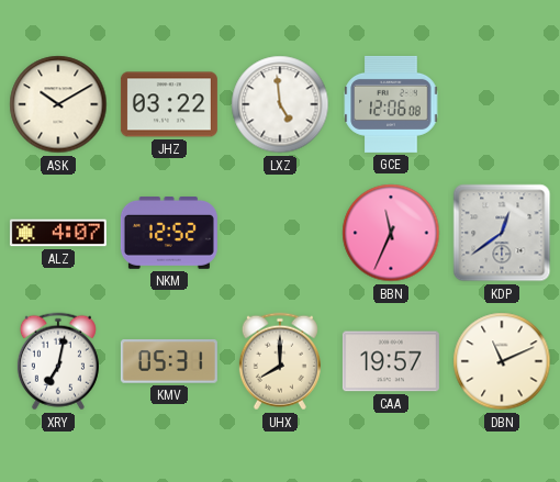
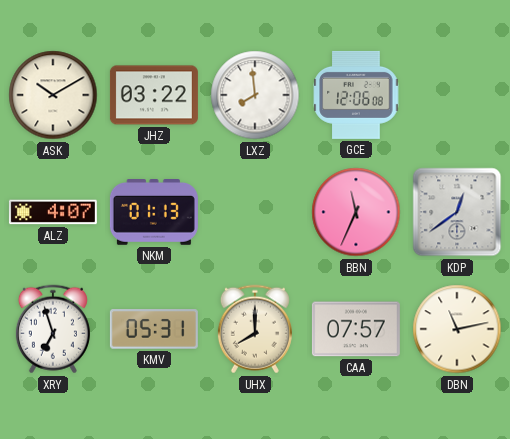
LXZ: 4:59 -> 7:59
NKM: 12:52 -> 01:13
XRY: 7:02 -> 6:57
CAA: 19:57 -> 07:57
DBN: 11:11 -> 11:13
